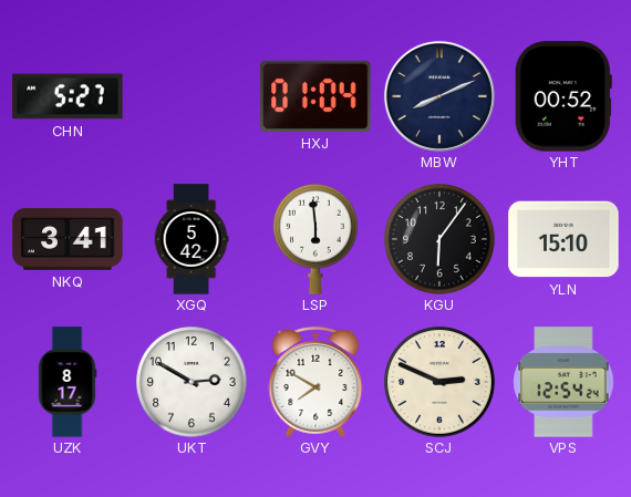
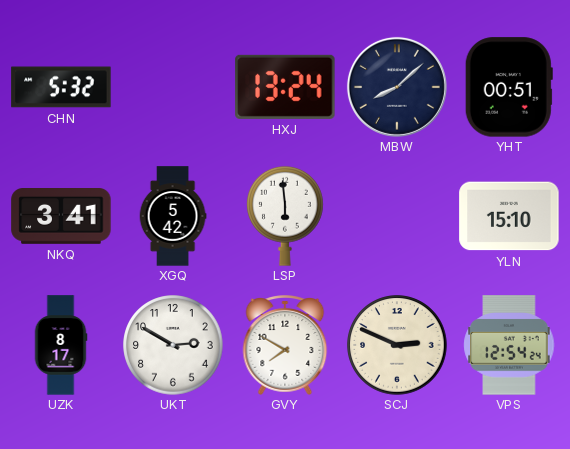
CHN: 5:27 -> 5:32
HXJ: 01:04 -> 13:24
MBW: 8:11 -> 8:08
YHT: 00:52 -> 00:51
KGU: 6:06 -> none
